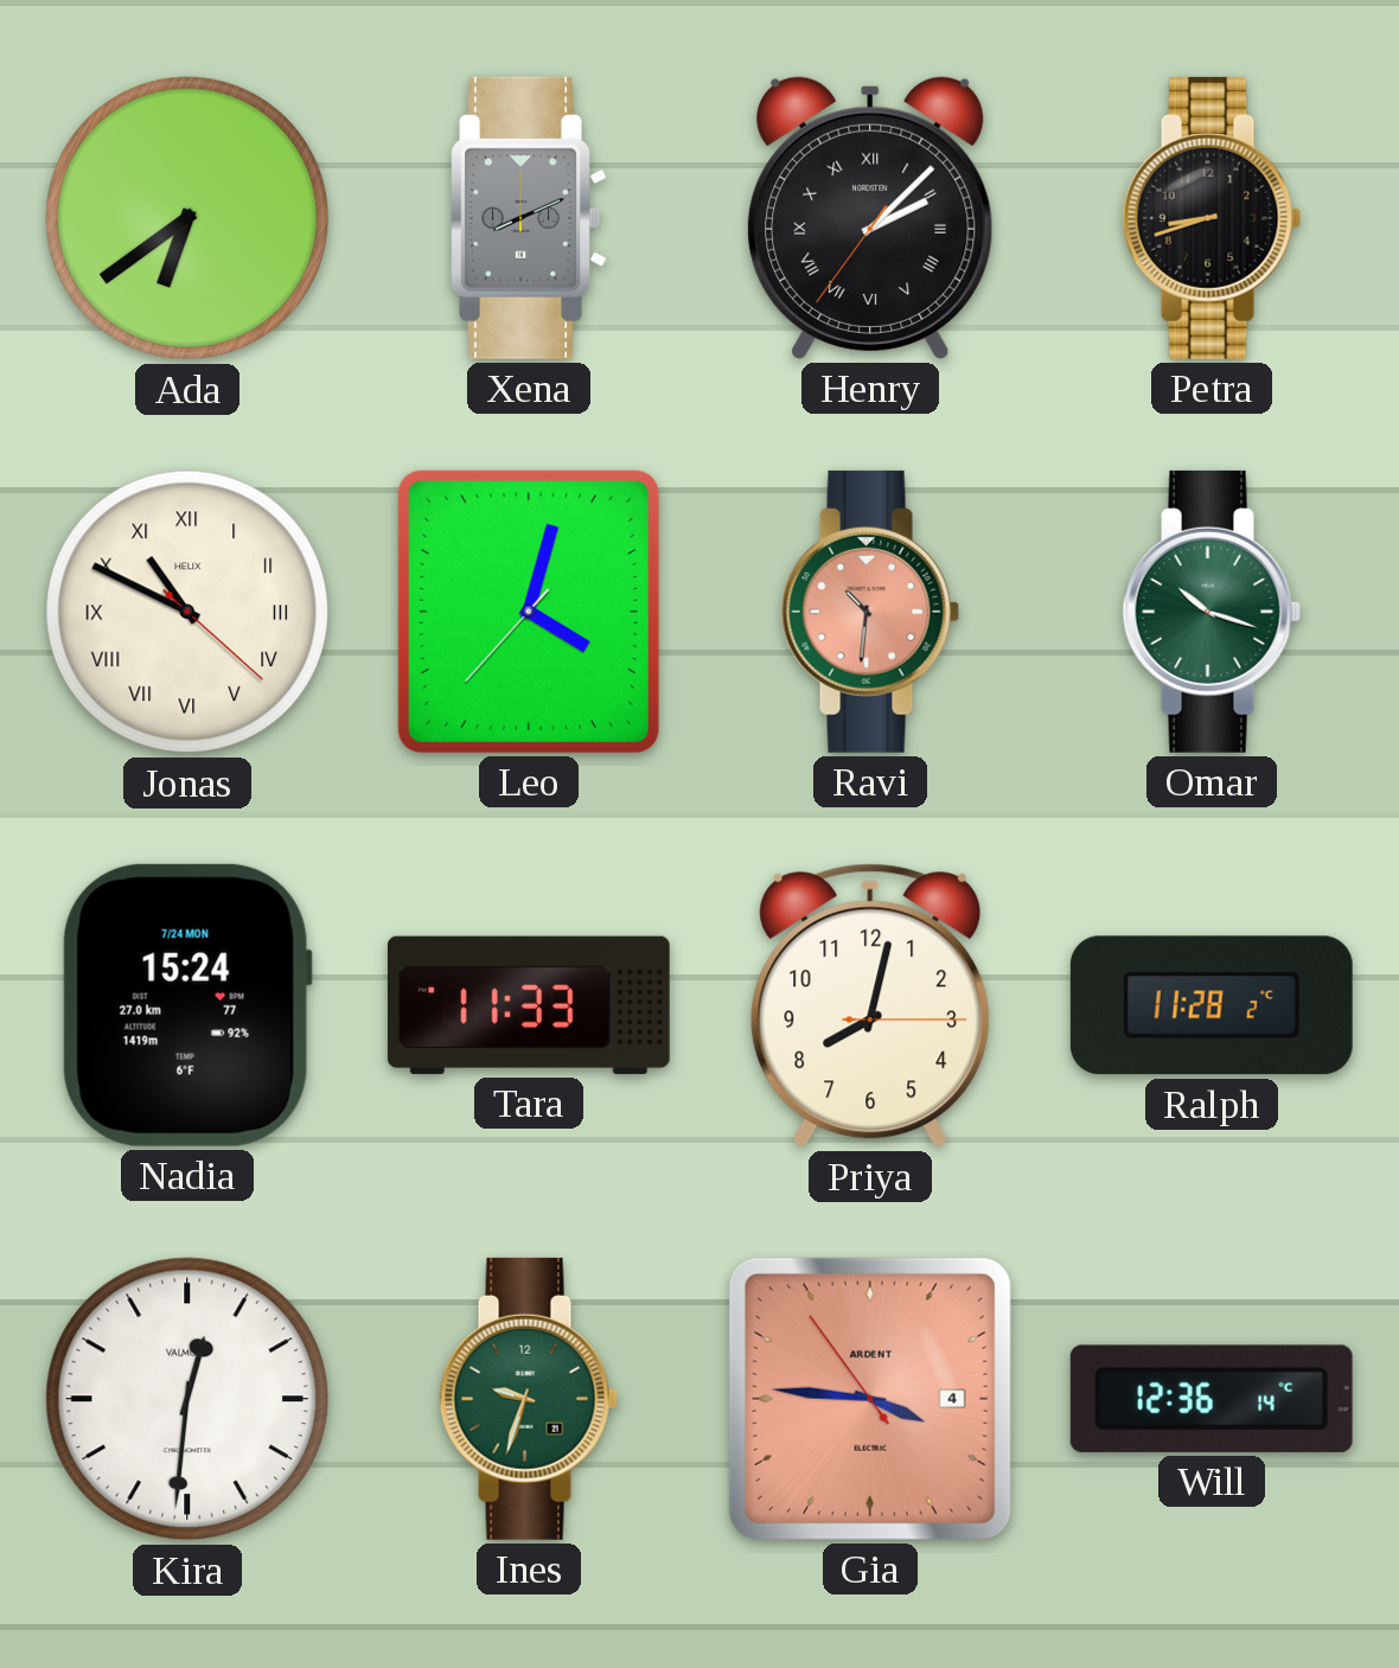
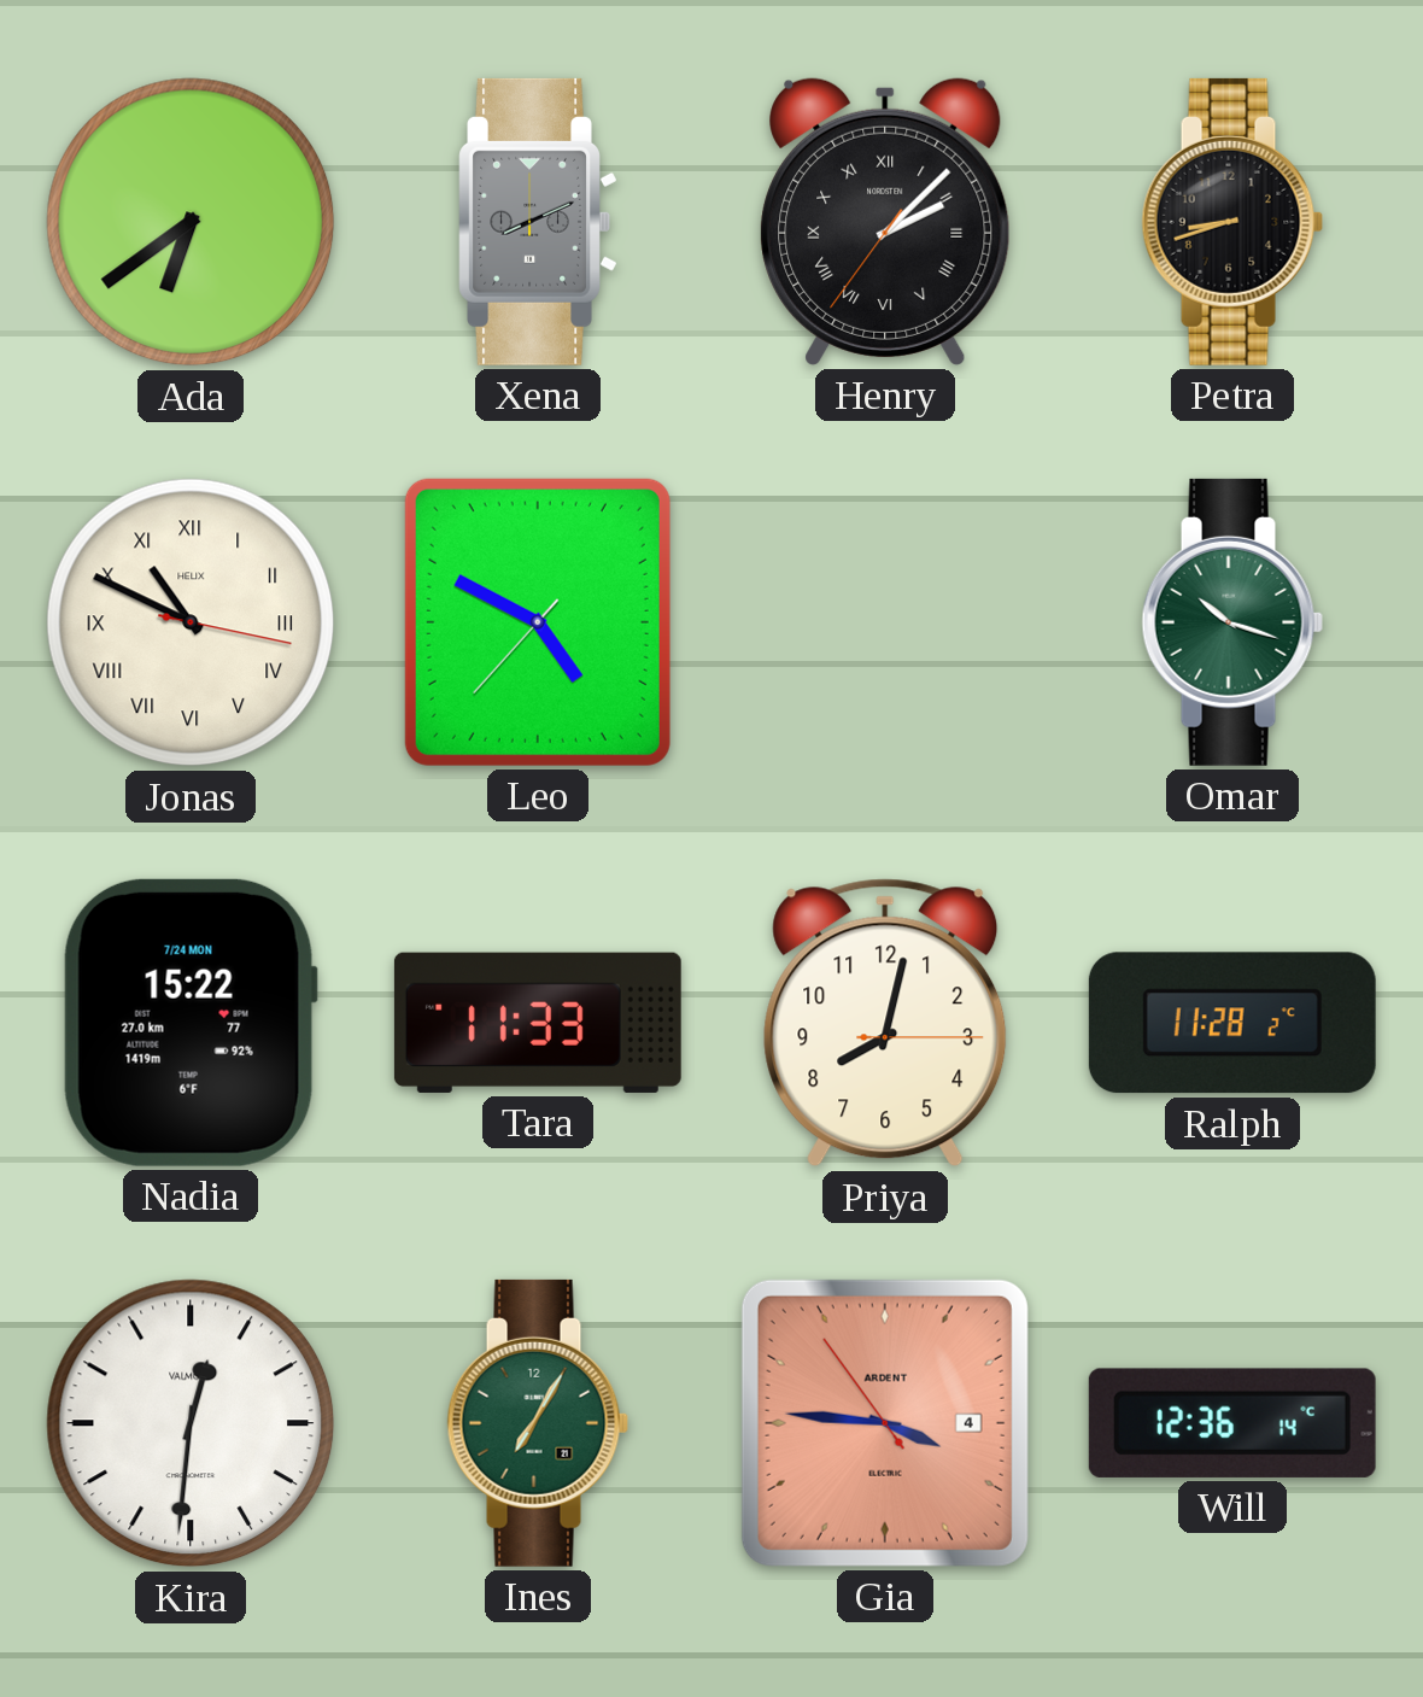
Jonas: 10:49:22 -> 10:49:17
Leo: 4:02 -> 4:49
Ravi: 10:31 -> none
Nadia: 15:24 -> 15:22
Ines: 9:33 -> 7:05
